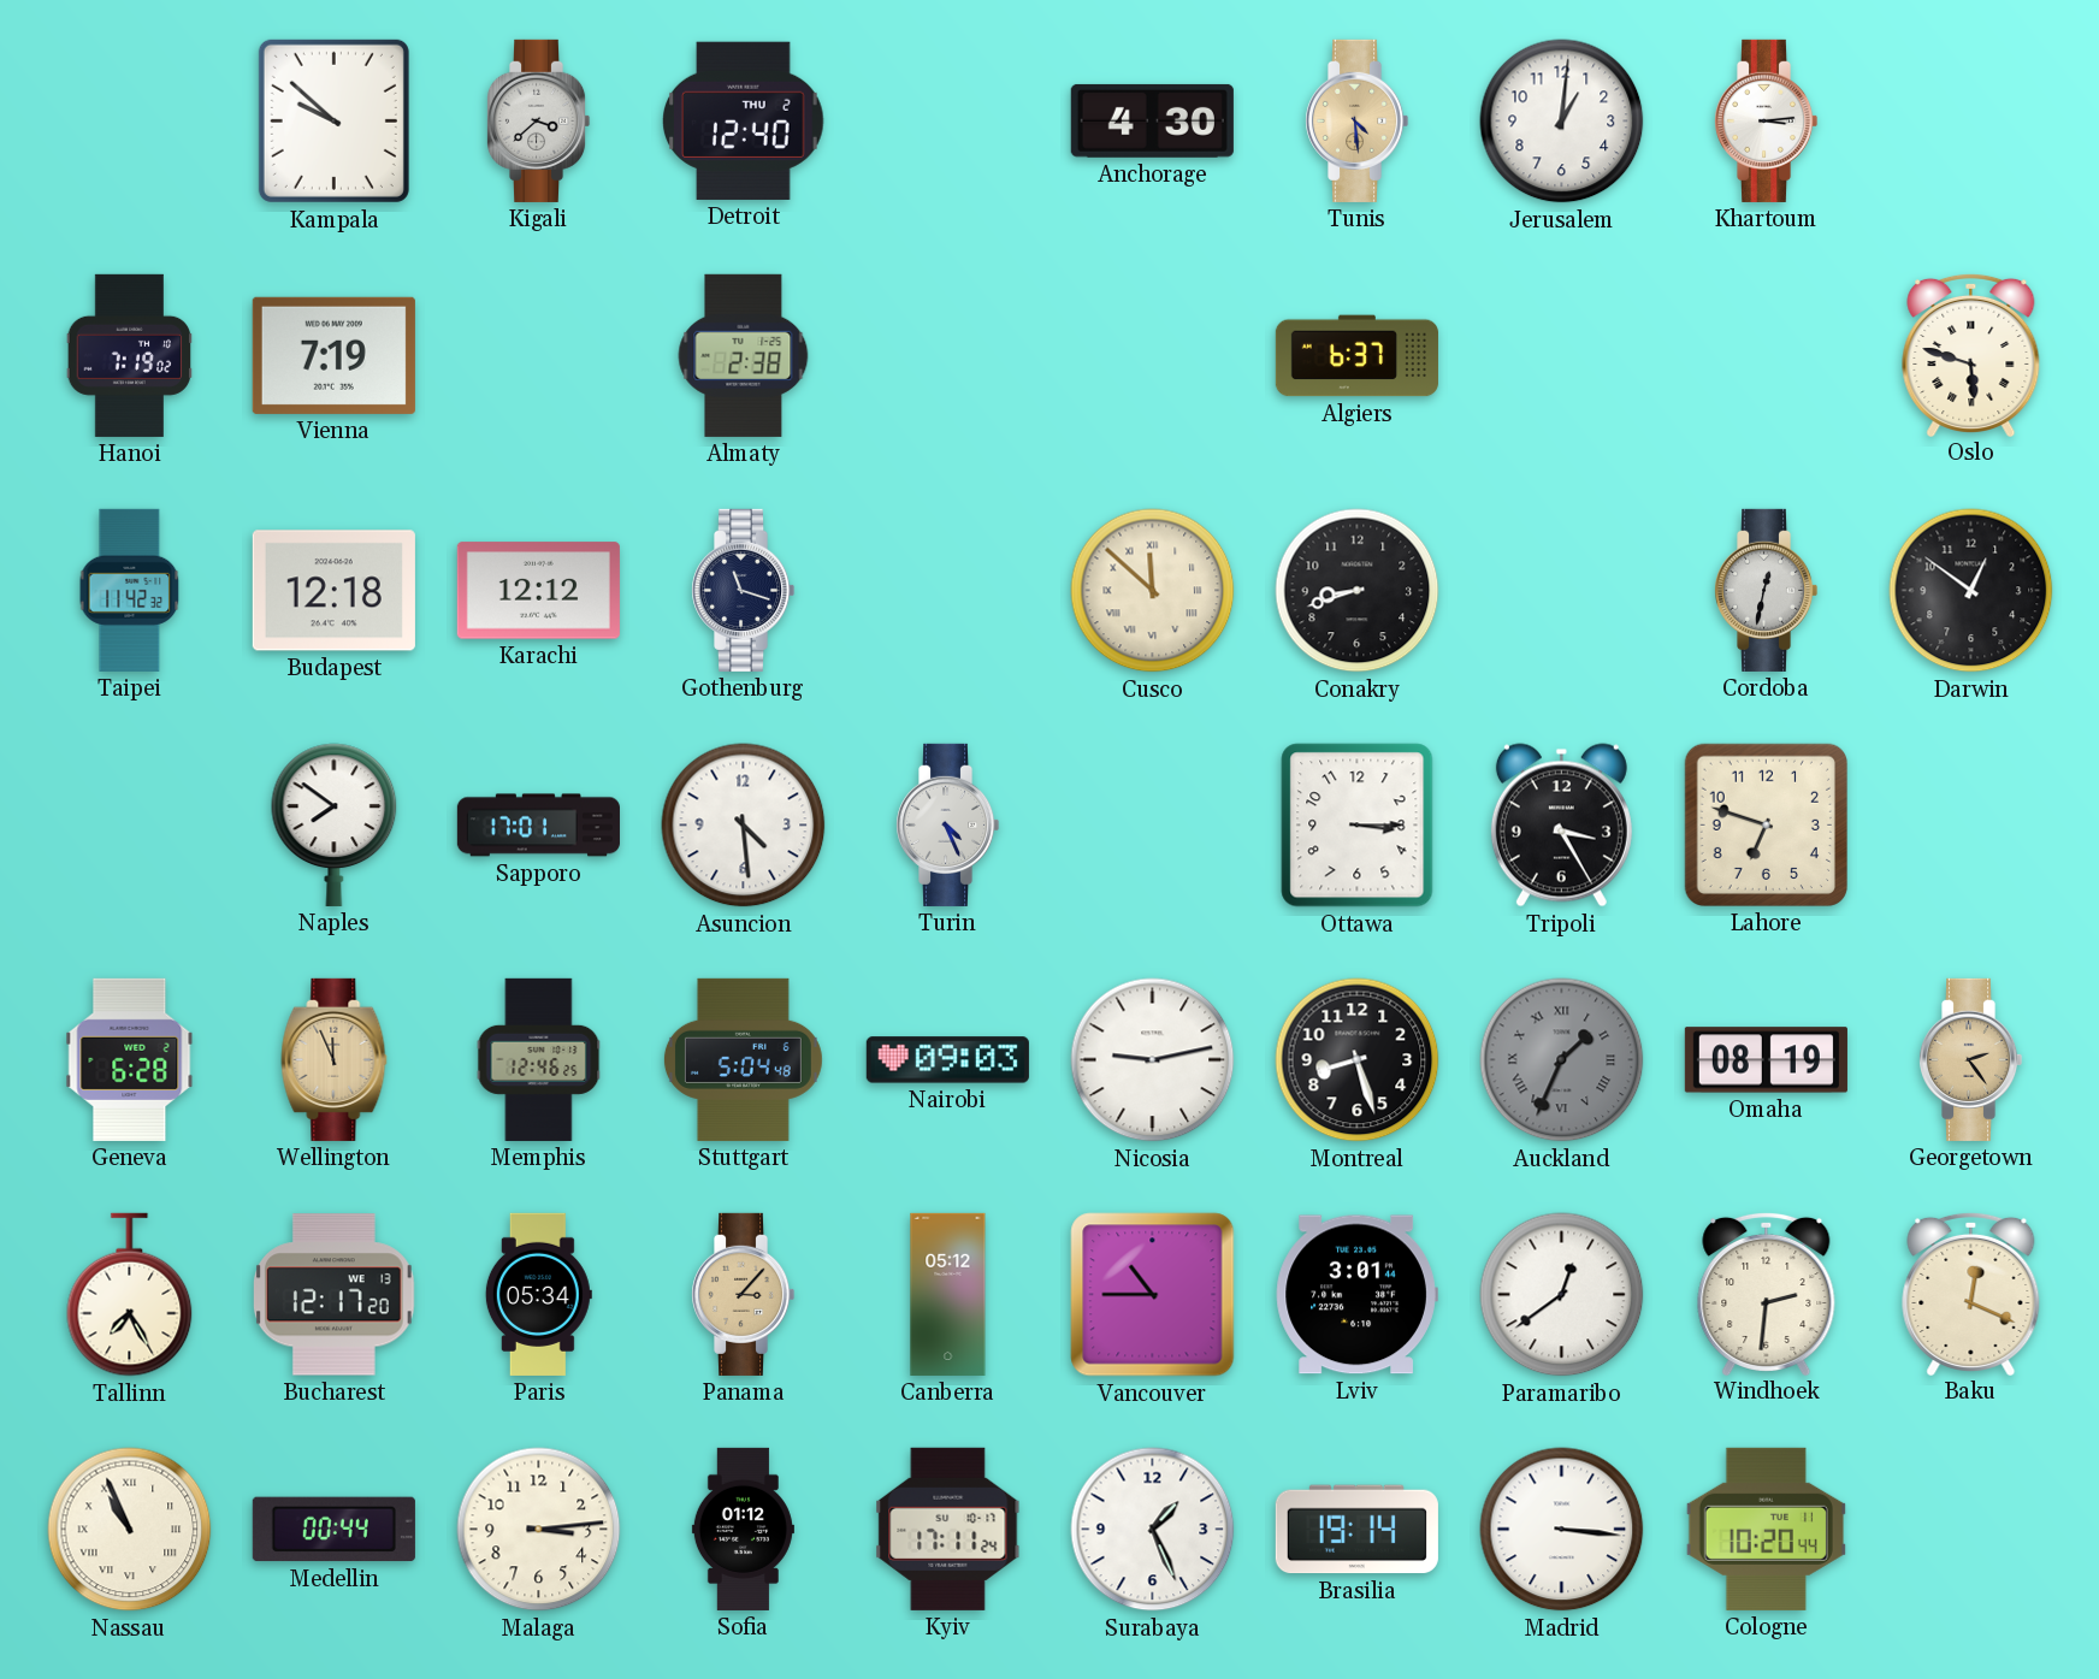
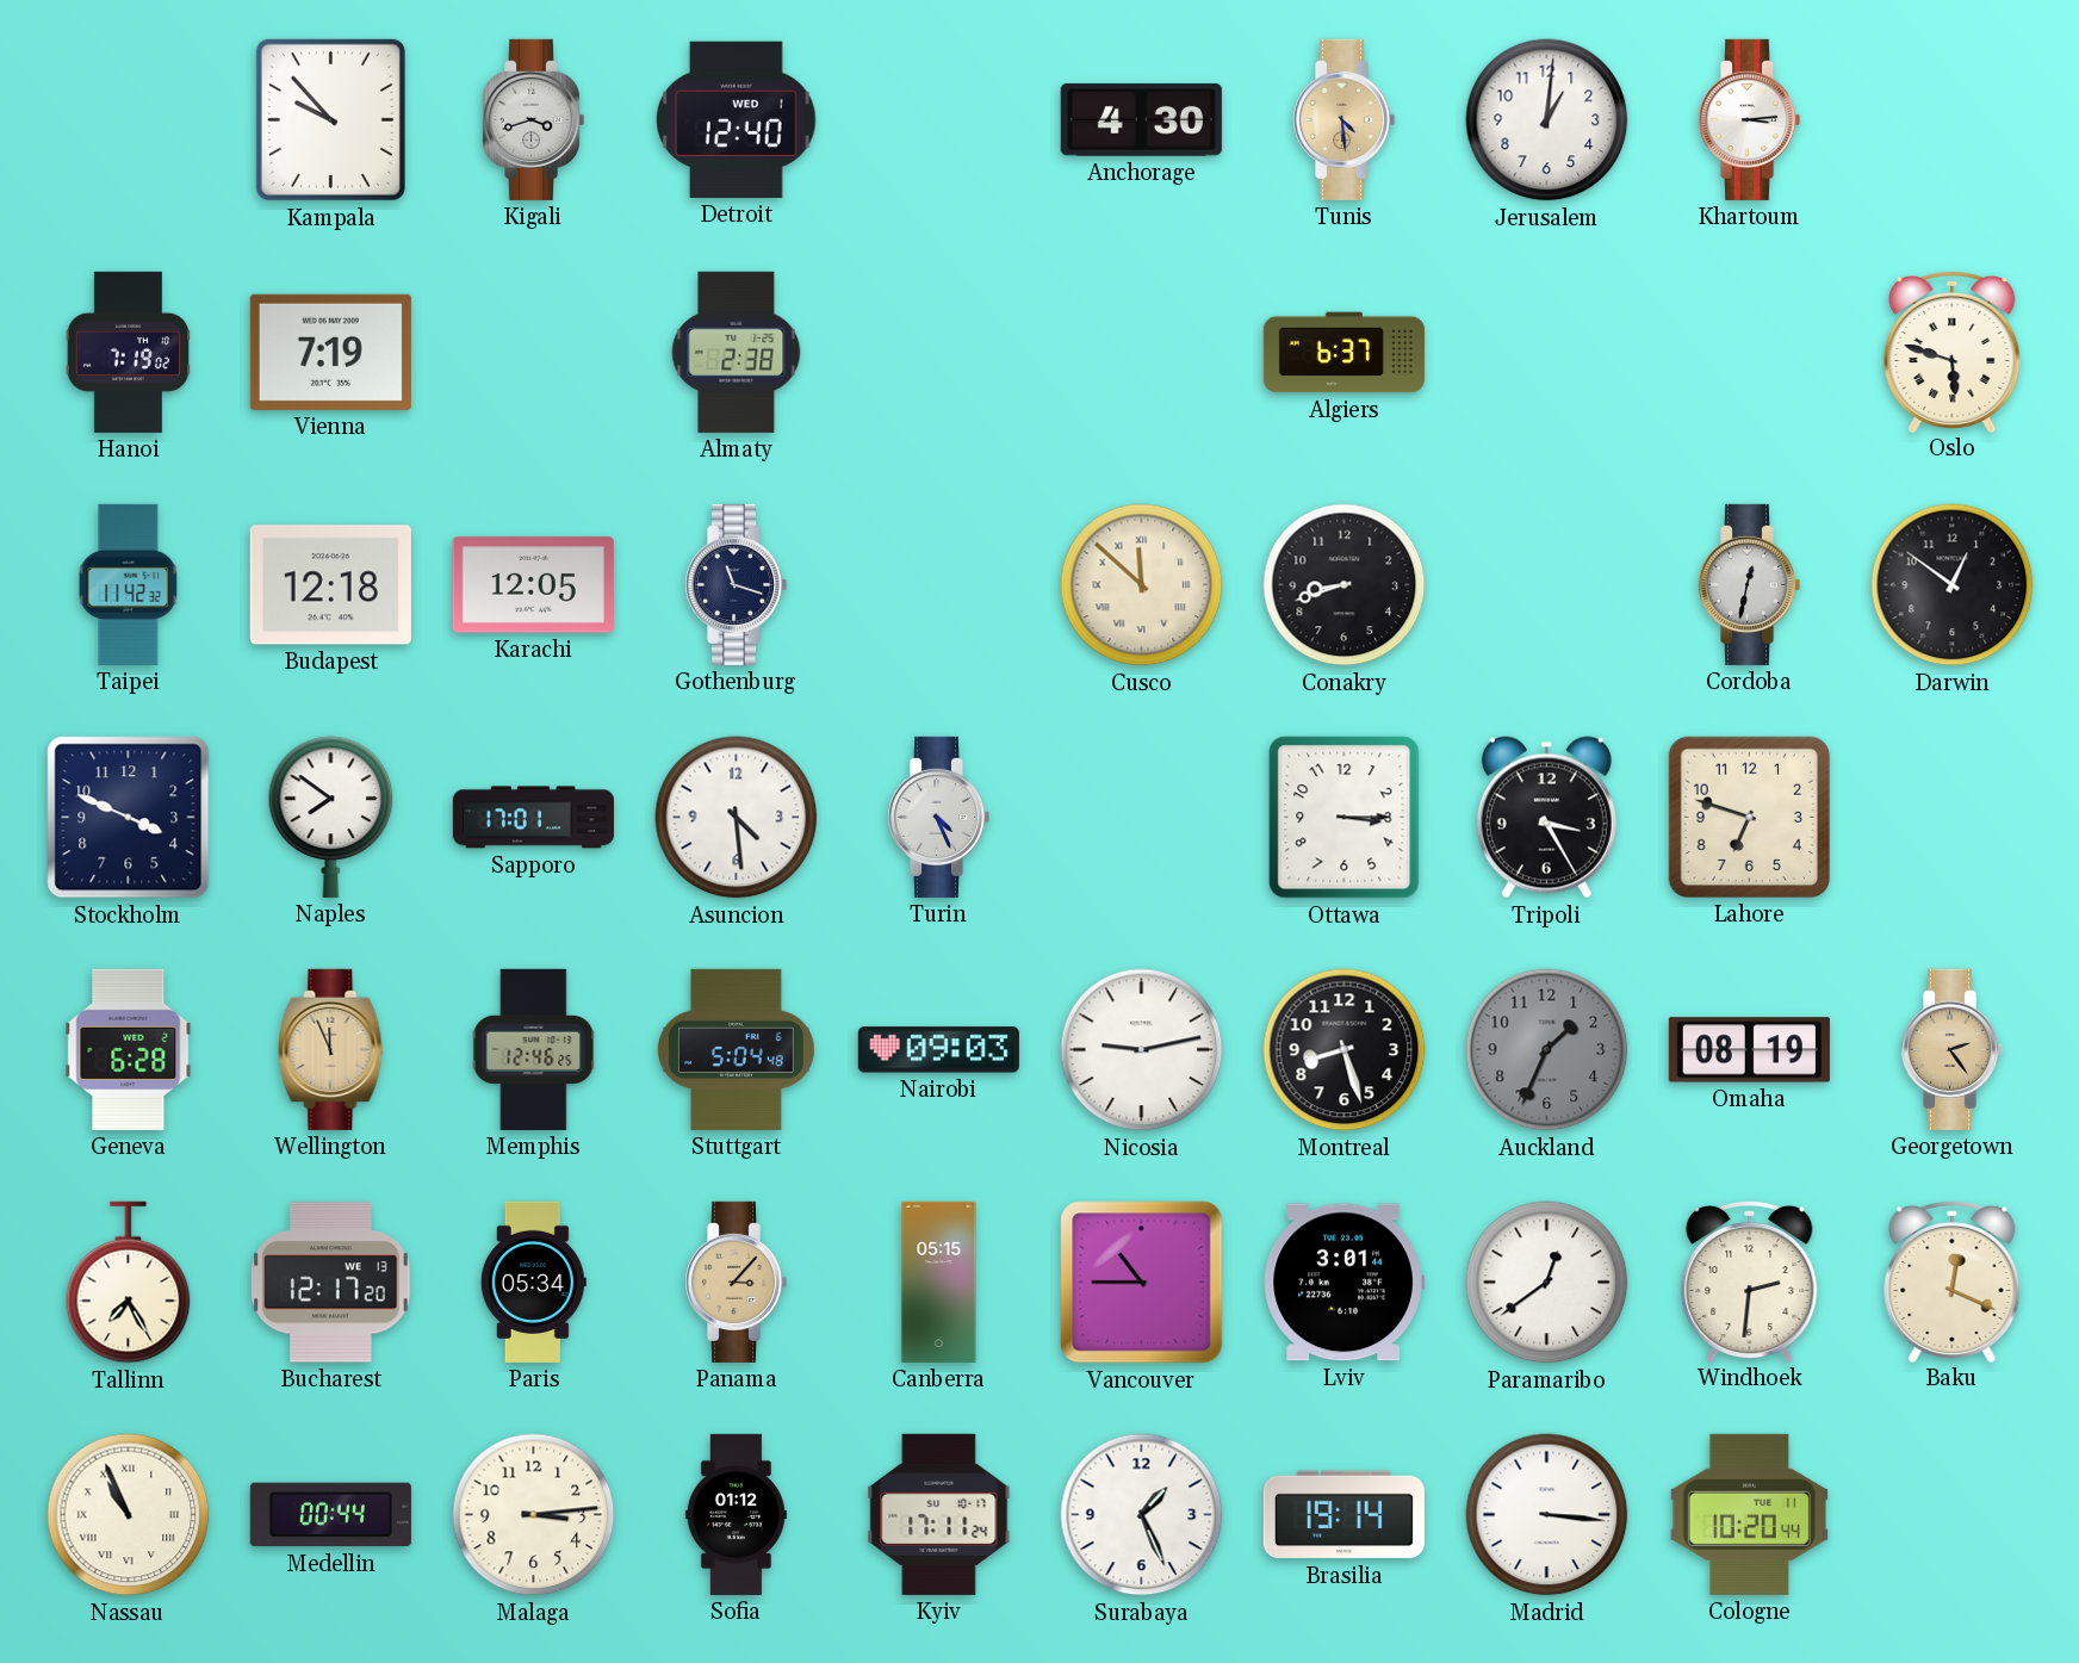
Kampala: 9:52 -> 9:53
Kigali: 3:38 -> 3:42
Detroit date: THU 2 -> WED 1
Karachi: 12:12 -> 12:05
Stockholm: none -> 3:49
Auckland numerals: Roman -> Arabic
Canberra: 05:12 -> 05:15
